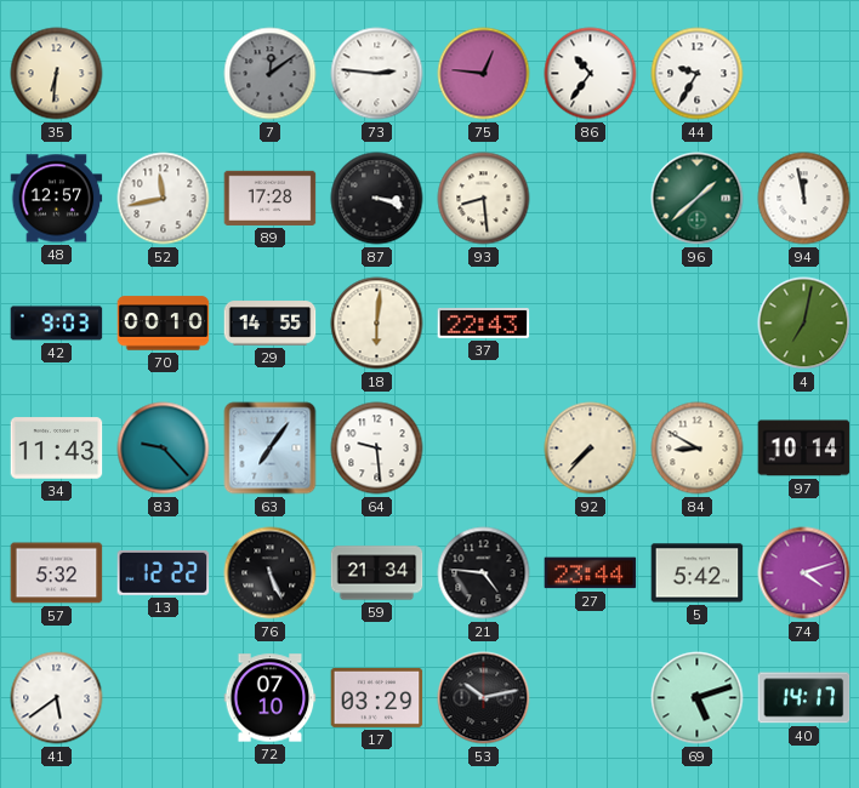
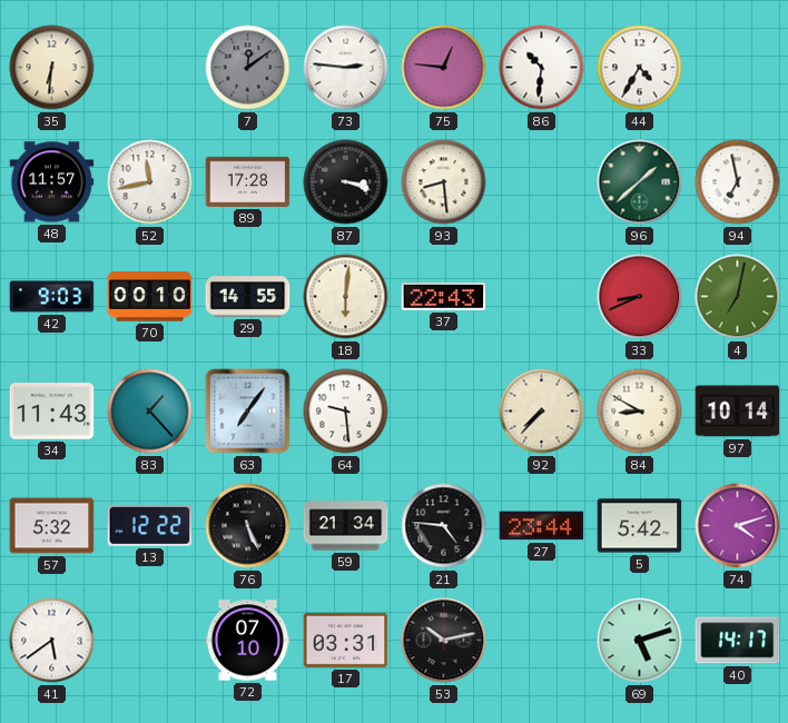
86: 10:36 -> 10:31
44: 9:35 -> 4:35
48: 12:57 -> 11:57
94: 11:58 -> 6:58
33: none -> 8:41
83: 9:23 -> 1:23
17: 03:29 -> 03:31
